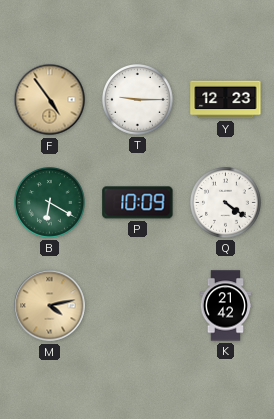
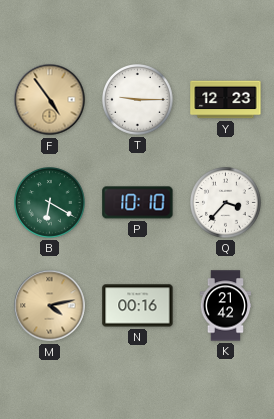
P: 10:09 -> 10:10
Q: 4:21 -> 3:37
N: none -> 00:16
